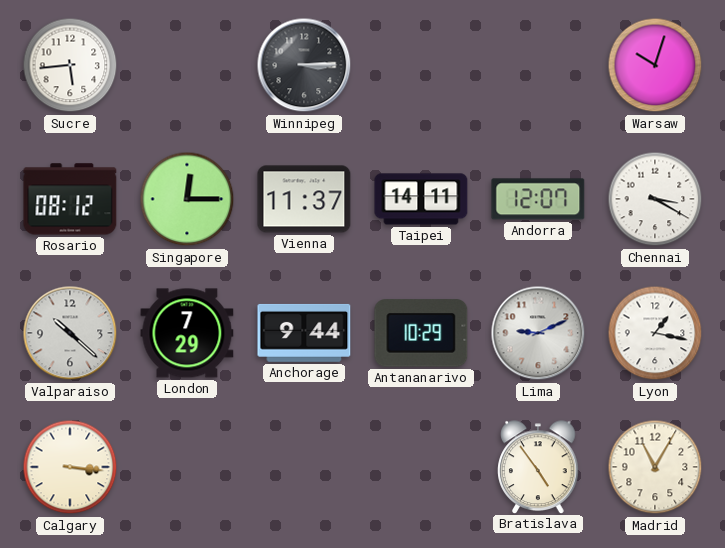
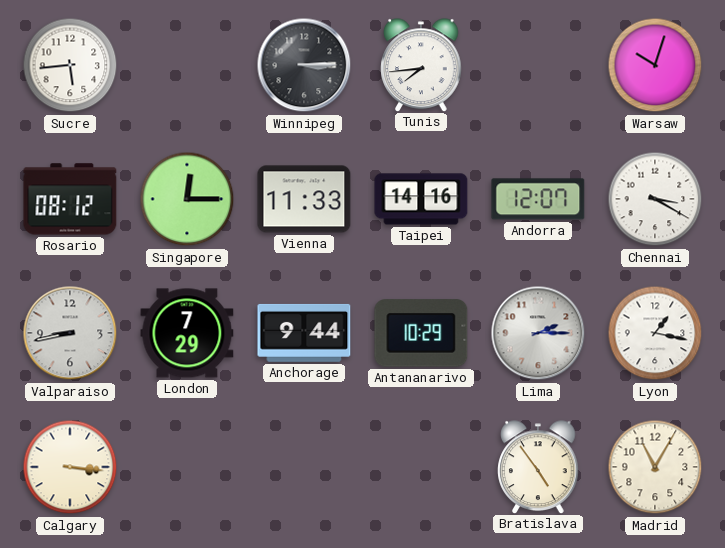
Tunis: none -> 7:44
Vienna: 11:37 -> 11:33
Taipei: 14:11 -> 14:16
Valparaiso: 10:22 -> 8:43
Lima: 9:11 -> 2:15
